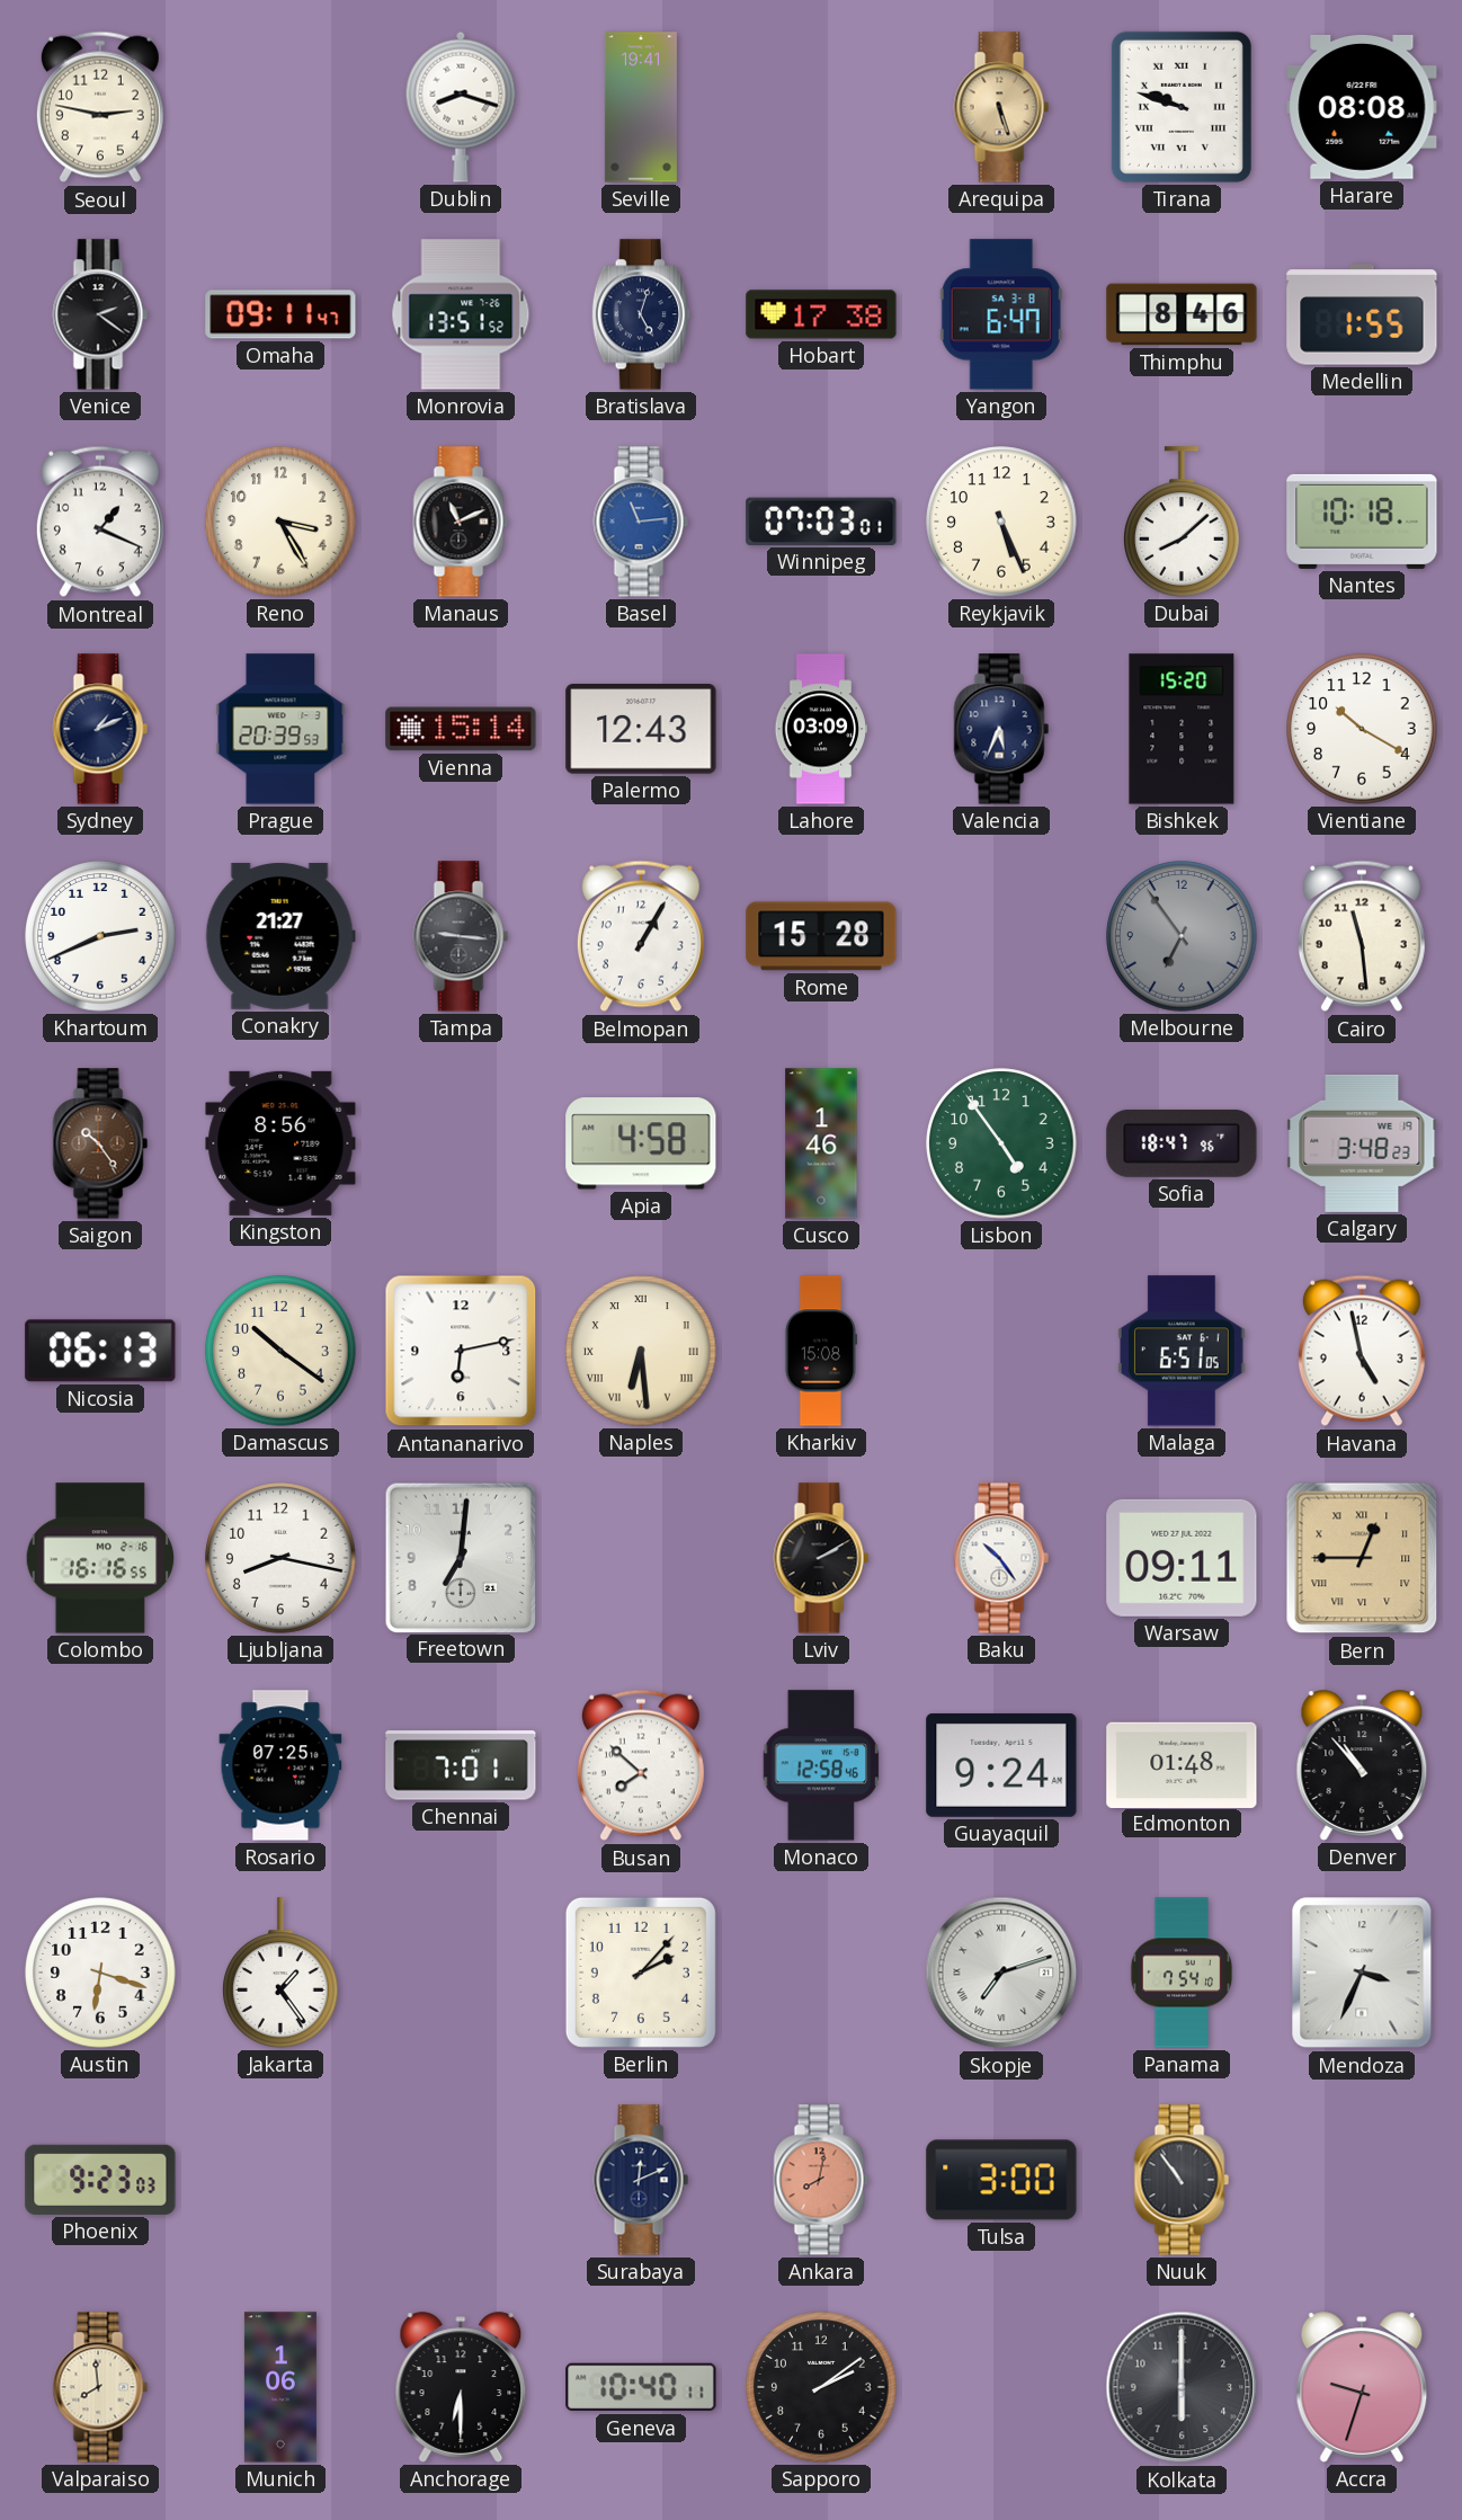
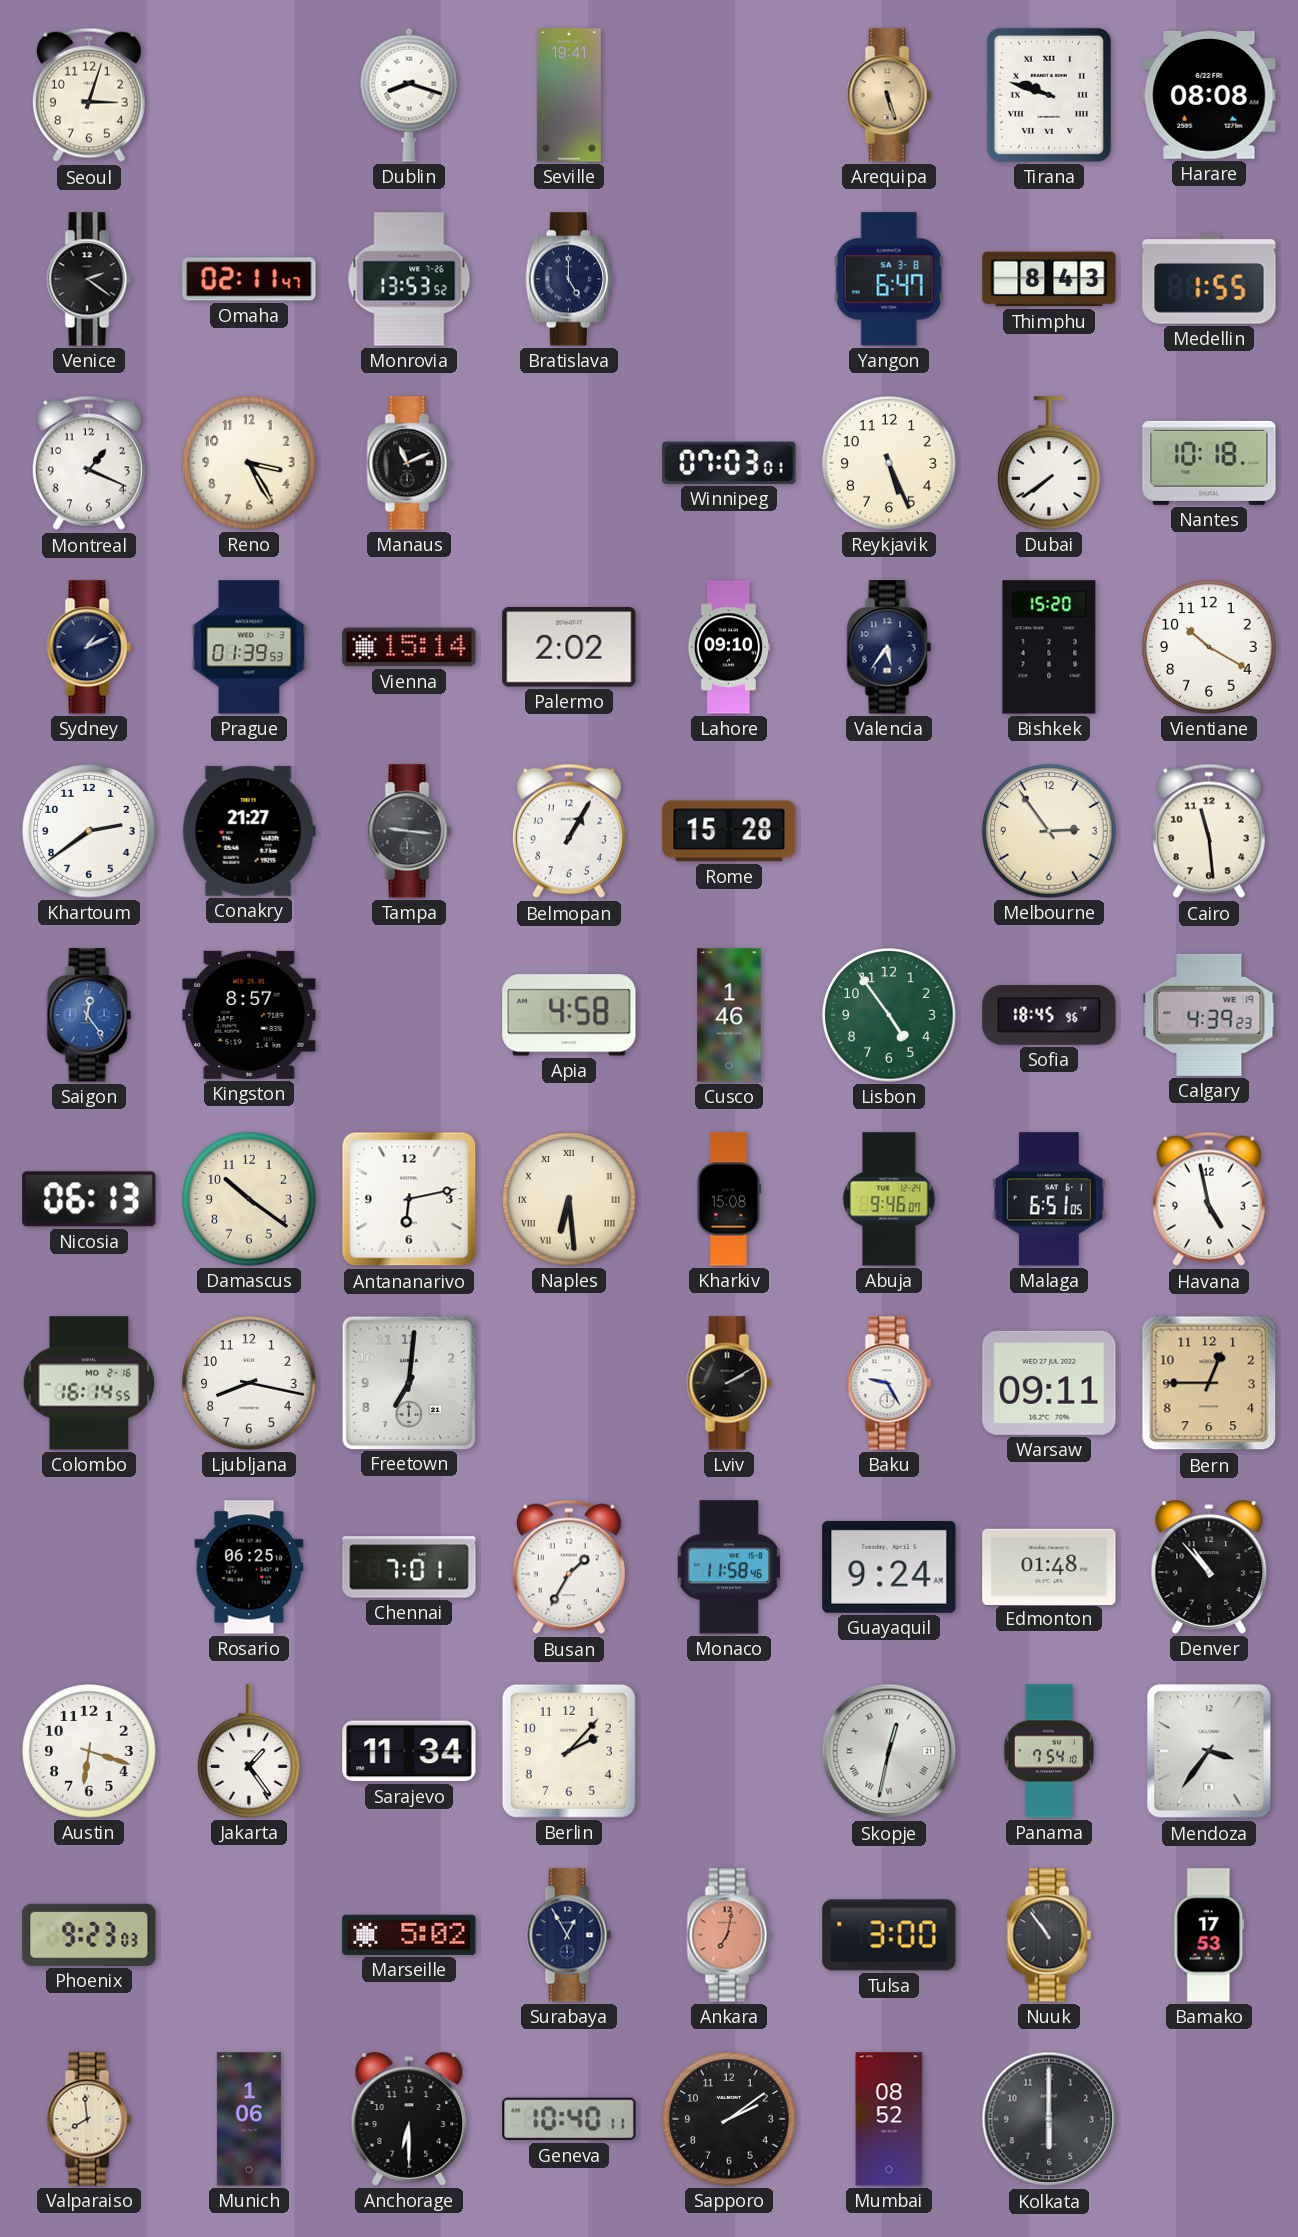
Seoul: 2:47 -> 3:03
Omaha: 09:11 -> 02:11
Monrovia: 13:51 -> 13:53
Bratislava: 5:03 -> 5:00
Hobart: 17:38 -> none
Thimphu: 8:46 -> 8:43
Basel: 11:14 -> none
Dubai: 8:08 -> 7:39
Prague: 20:39 -> 01:39
Palermo: 12:43 -> 2:02
Lahore: 03:09 -> 09:10
Valencia: 5:34 -> 5:36
Khartoum: 2:41 -> 2:39
Melbourne: 6:54 -> 2:54
Melbourne dial: grey -> cream
Saigon: 10:24 -> 12:24
Saigon dial: brown -> blue
Kingston: 8:56 -> 8:57
Sofia: 18:47 -> 18:45
Calgary: 3:48 -> 4:39
Abuja: none -> 9:46
Colombo: 16:16 -> 16:14
Baku: 10:24 -> 9:25
Bern numerals: Roman -> Arabic
Rosario: 07:25 -> 06:25
Busan: 7:52 -> 1:35
Monaco: 12:58 -> 11:58
Sarajevo: none -> 11:34
Skopje: 7:12 -> 12:32
Mendoza: 3:34 -> 3:36
Marseille: none -> 5:02
Surabaya: 12:11 -> 12:55
Ankara: 8:02 -> 7:02
Bamako: none -> 17:53
Mumbai: none -> 08:52
Accra: 9:33 -> none
